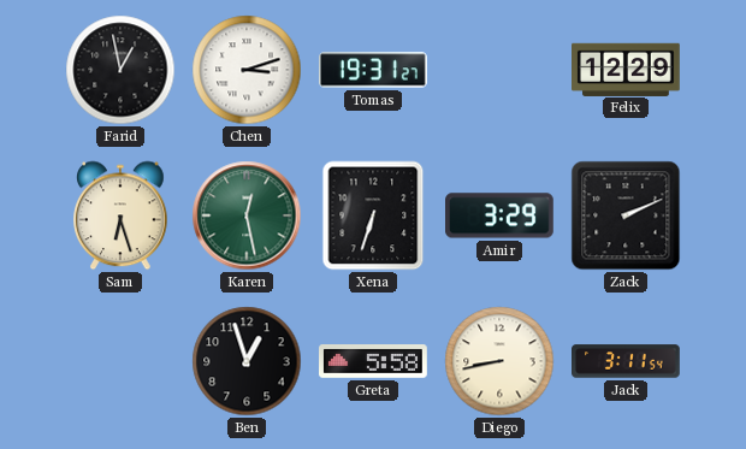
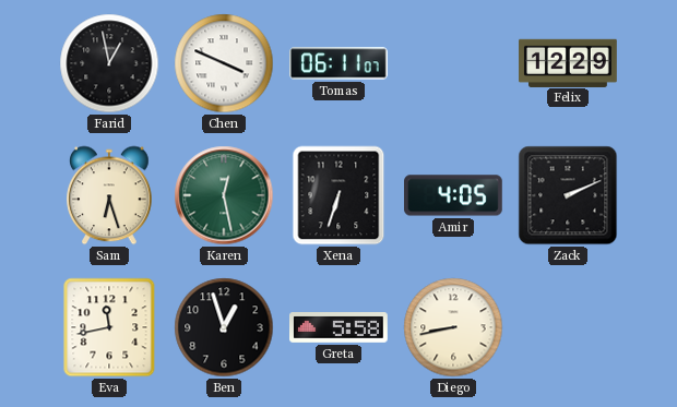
Chen: 3:12 -> 3:49
Tomas: 19:31 -> 06:11
Amir: 3:29 -> 4:05
Eva: none -> 11:43
Jack: 3:11 -> none
